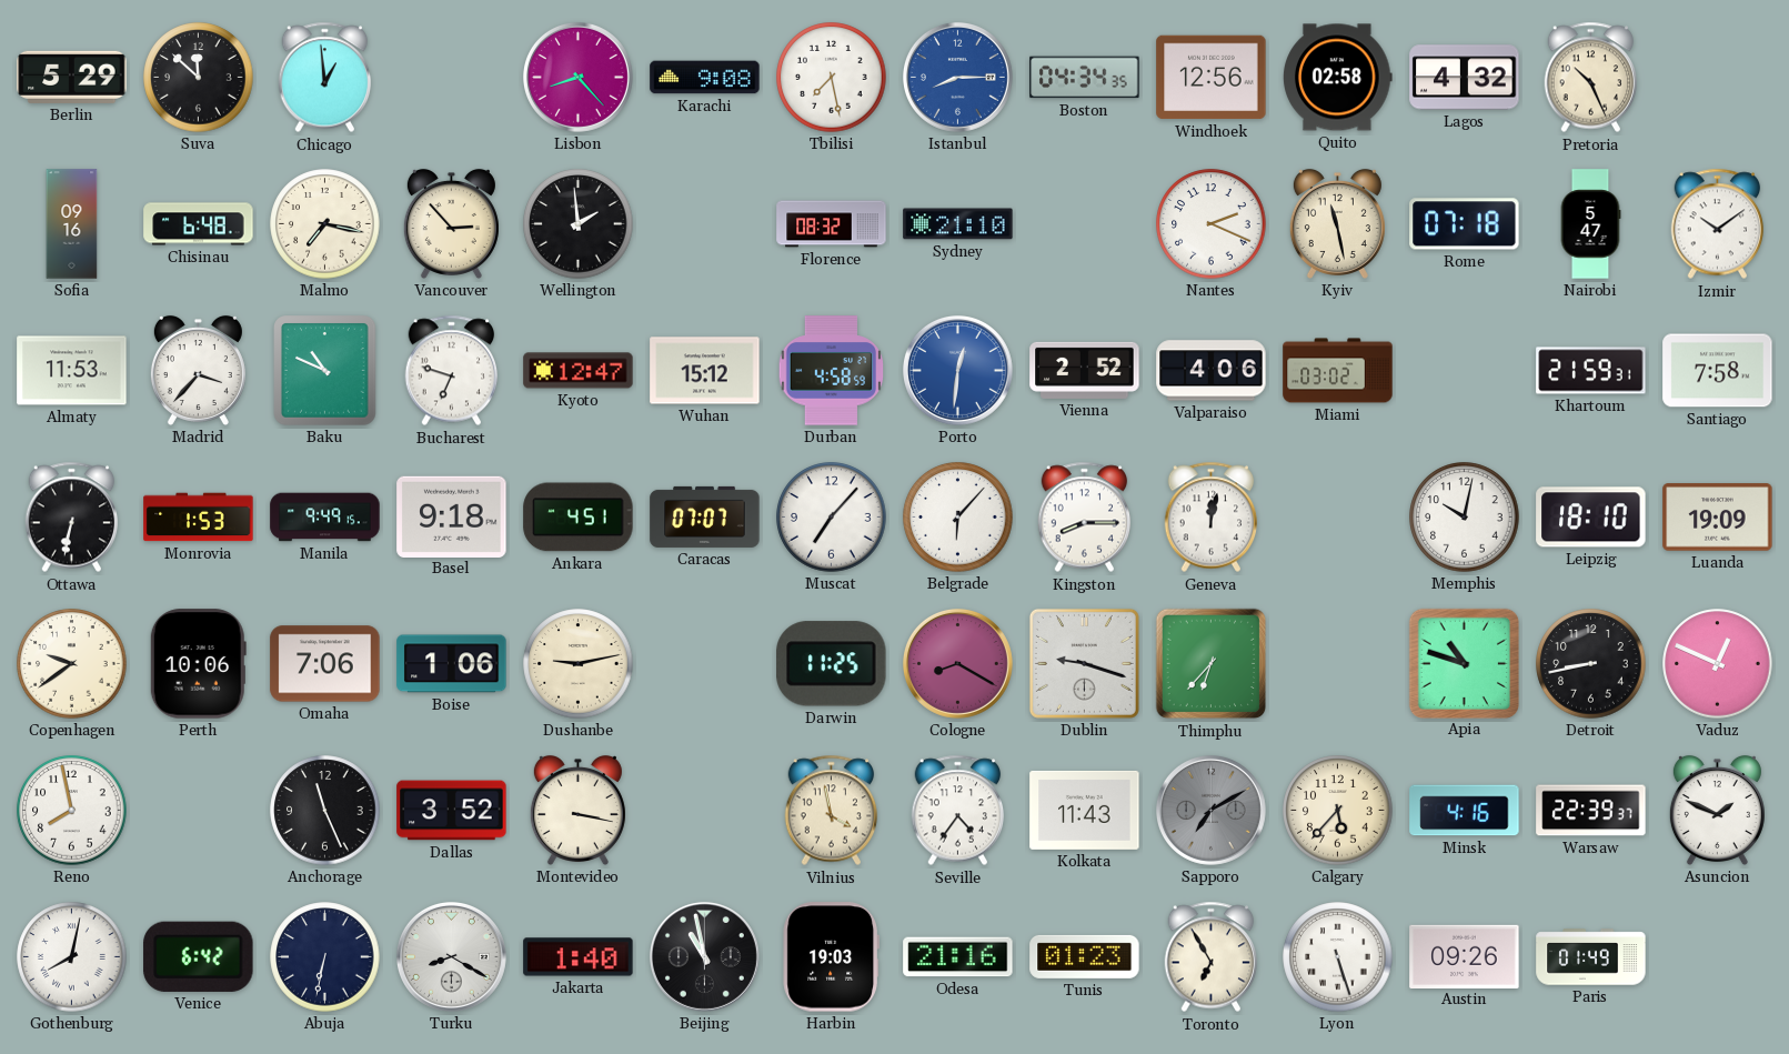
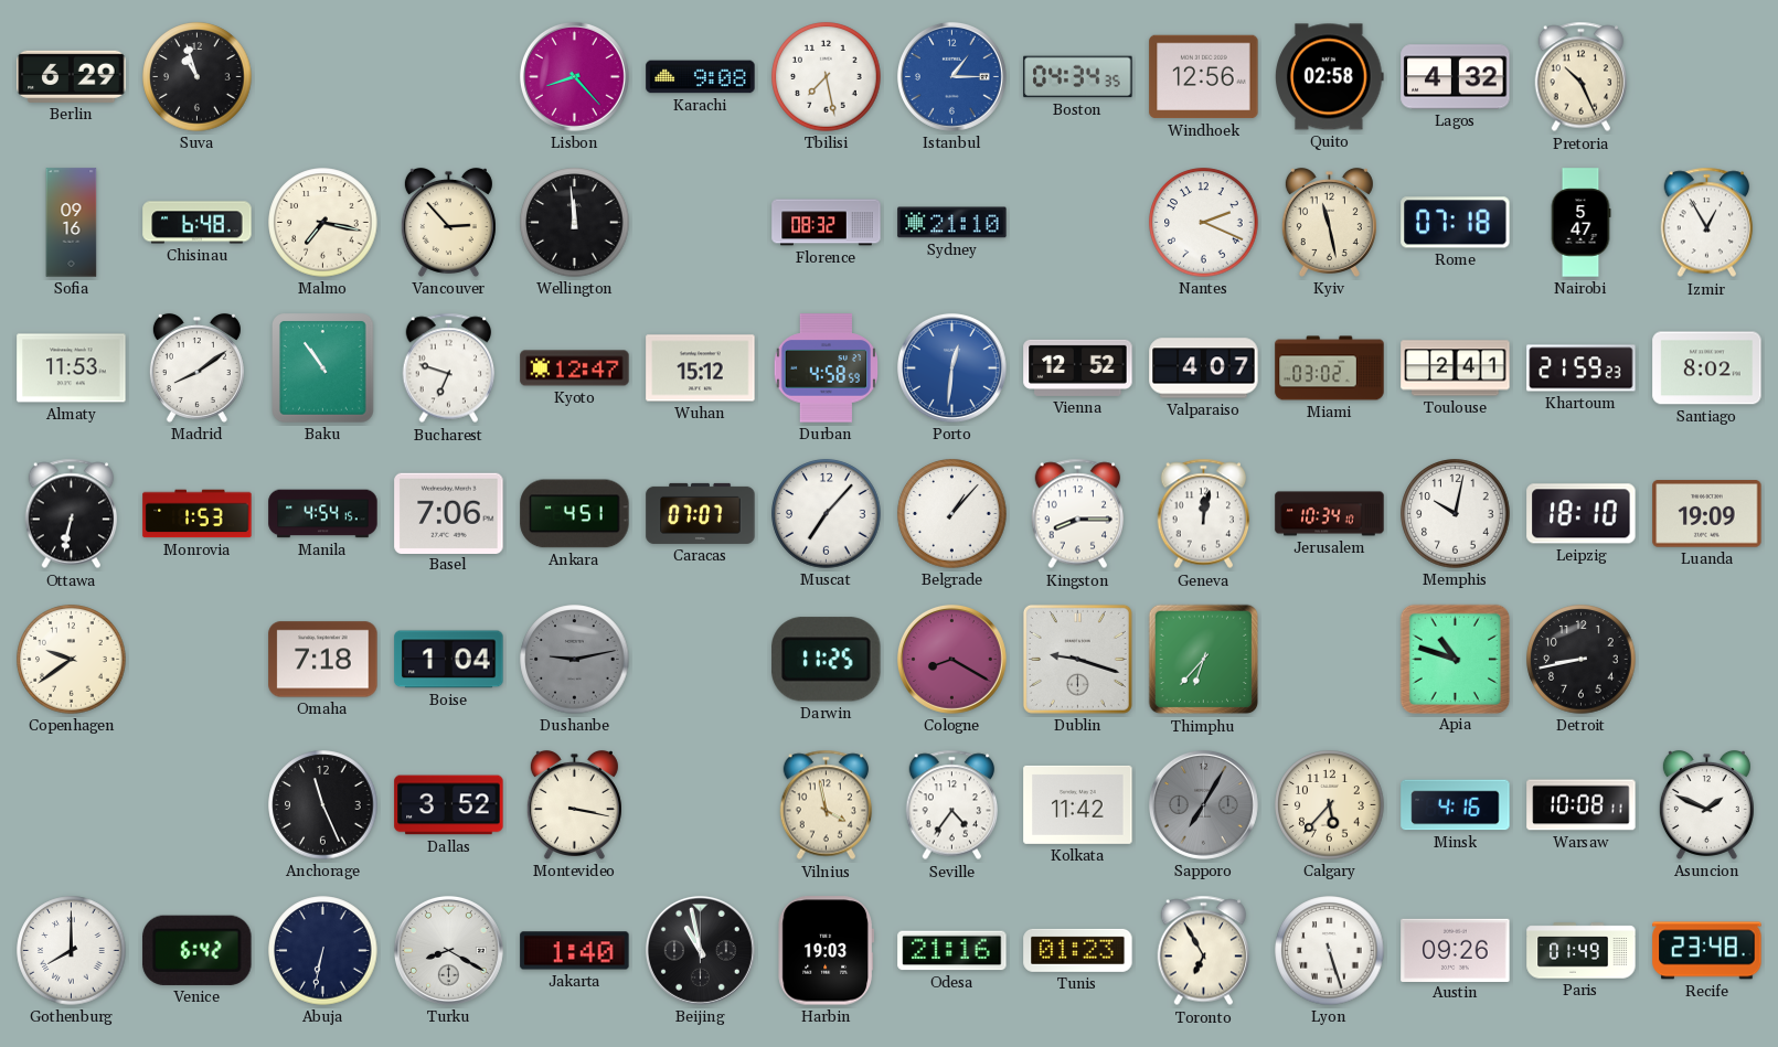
Berlin: 5:29 -> 6:29
Suva: 11:52 -> 10:57
Chicago: 12:59 -> none
Istanbul: 8:15 -> 1:15
Wellington: 1:59 -> 11:59
Izmir: 10:09 -> 12:55
Madrid: 3:37 -> 8:09
Baku: 10:49 -> 10:54
Vienna: 2:52 -> 12:52
Valparaiso: 4:06 -> 4:07
Toulouse: none -> 2:41
Khartoum: 21:59:31 -> 21:59:23
Santiago: 7:58 -> 8:02
Manila: 9:49 -> 4:54
Basel: 9:18 -> 7:06
Belgrade: 6:07 -> 1:07
Jerusalem: none -> 10:34
Perth: 10:06 -> none
Omaha: 7:06 -> 7:18
Boise: 1:06 -> 1:04
Dushanbe dial: cream -> grey
Vaduz: 12:49 -> none
Reno: 7:58 -> none
Kolkata: 11:43 -> 11:42
Sapporo: 7:10 -> 7:05
Warsaw: 22:39 -> 10:08
Gothenburg: 8:02 -> 8:00
Recife: none -> 23:48
